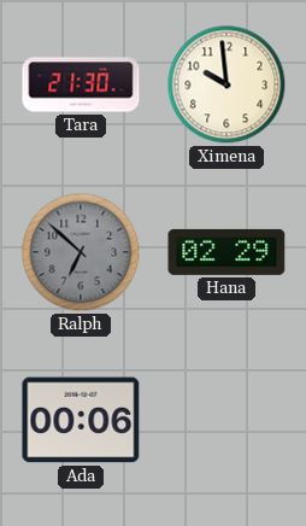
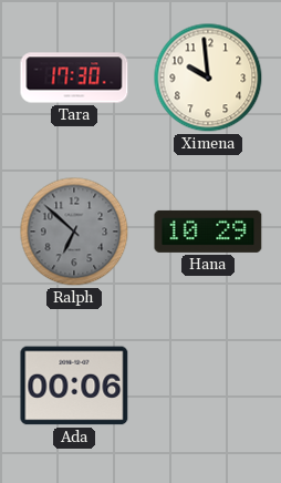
Tara: 21:30 -> 17:30
Hana: 02:29 -> 10:29
